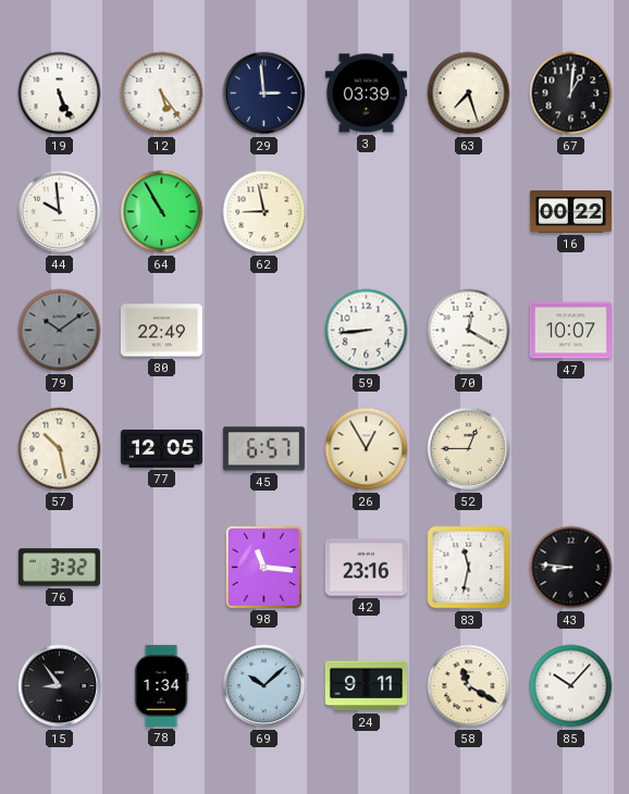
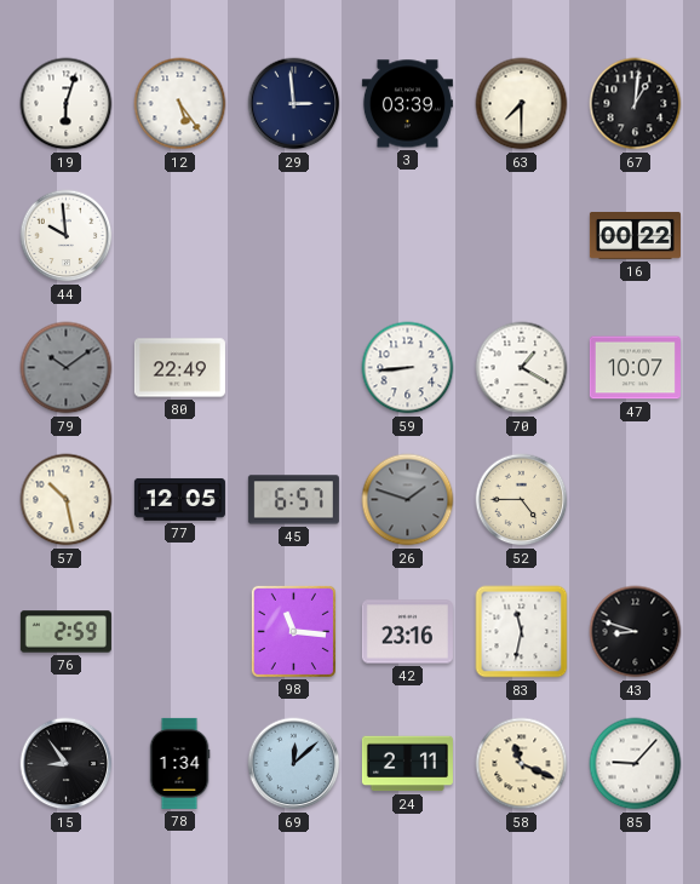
19: 5:26 -> 6:03
63: 7:27 -> 7:30
64: 10:55 -> none
62: 8:58 -> none
70: 12:20 -> 1:20
26: 12:55 -> 1:48
26 dial: cream -> grey
52: 12:45 -> 4:45
76: 3:32 -> 2:59
43: 8:46 -> 8:48
69: 10:08 -> 12:08
24: 9:11 -> 2:11
58: 11:20 -> 11:19
85: 10:07 -> 9:07
